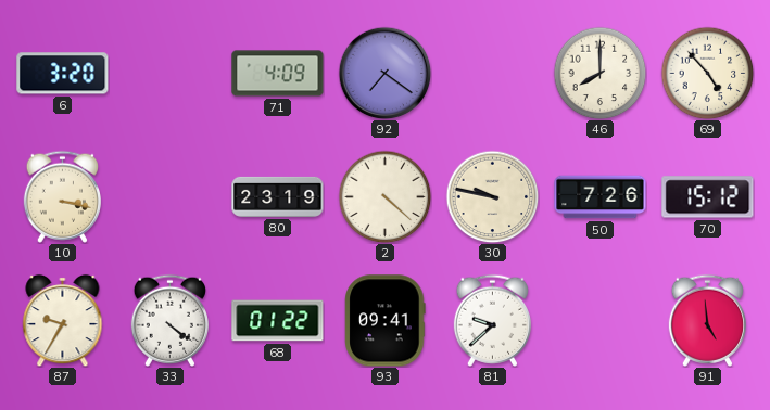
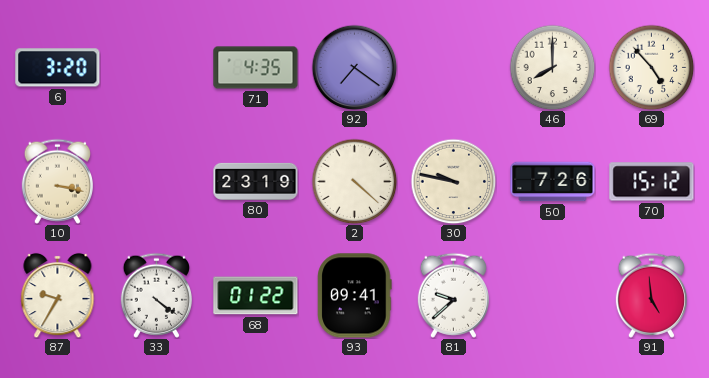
71: 4:09 -> 4:35
